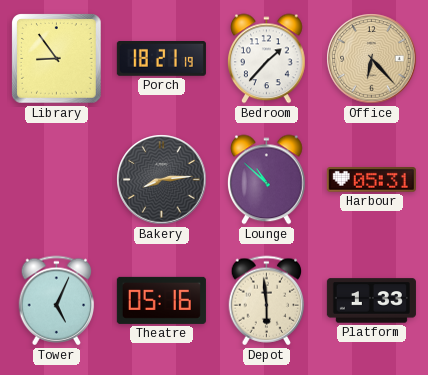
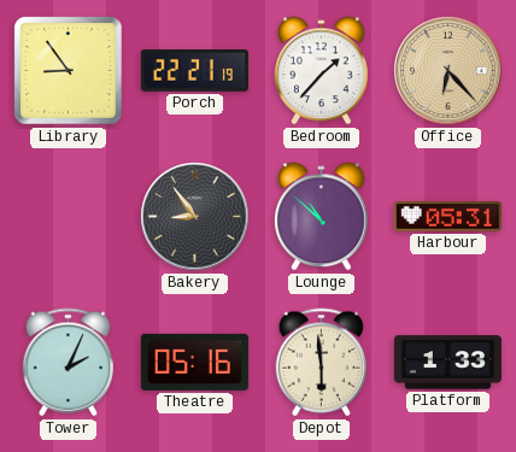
Porch: 18:21 -> 22:21
Bakery: 8:14 -> 8:54
Tower: 5:04 -> 2:04
